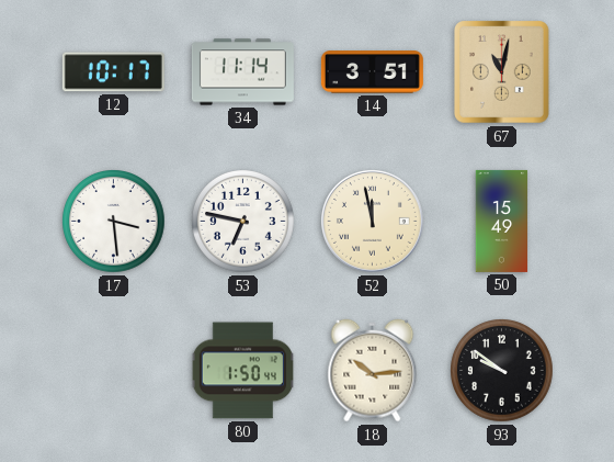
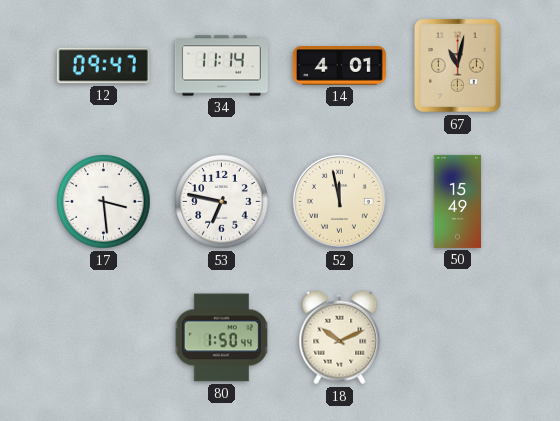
12: 10:17 -> 09:47
14: 3:51 -> 4:01
18: 10:14 -> 10:11
93: 9:51 -> none
